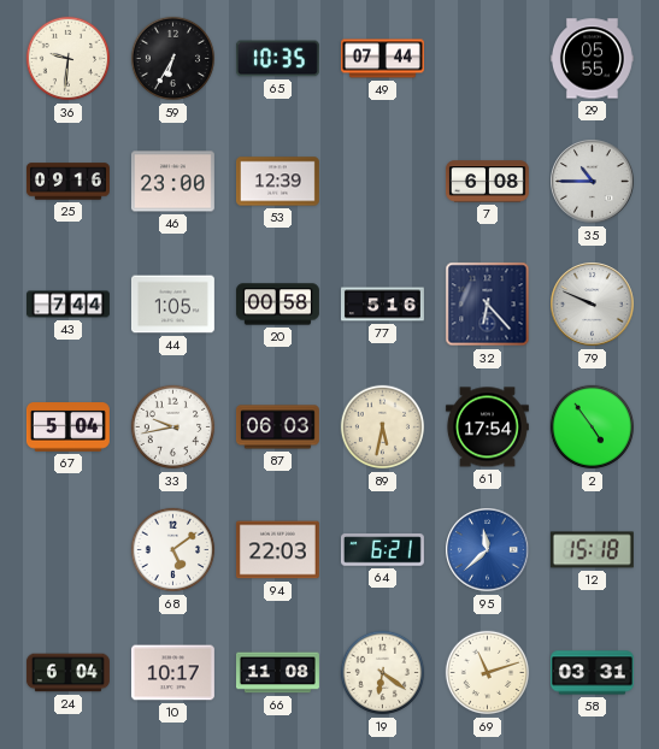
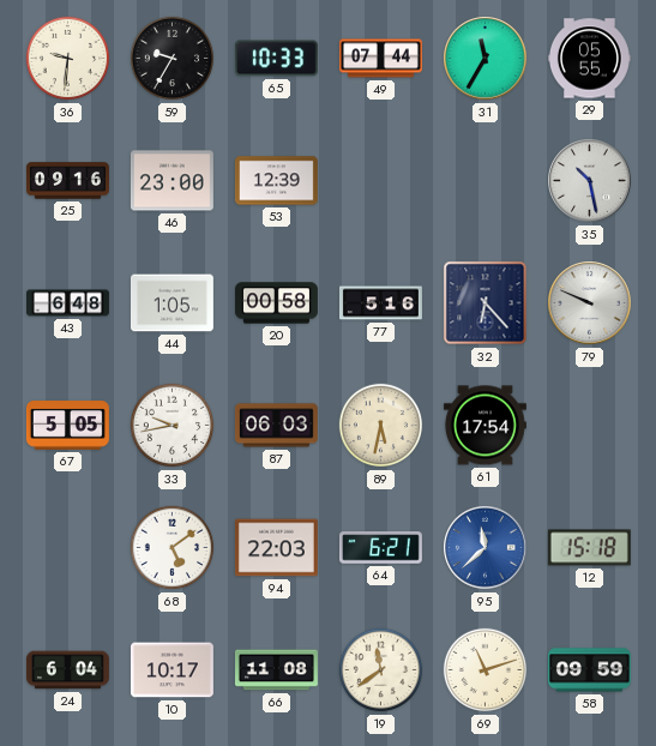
59: 6:35 -> 9:35
65: 10:35 -> 10:33
31: none -> 11:35
7: 6:08 -> none
35: 10:45 -> 10:28
43: 7:44 -> 6:48
67: 5:04 -> 5:05
2: 4:54 -> none
19: 6:21 -> 11:39
58: 03:31 -> 09:59
